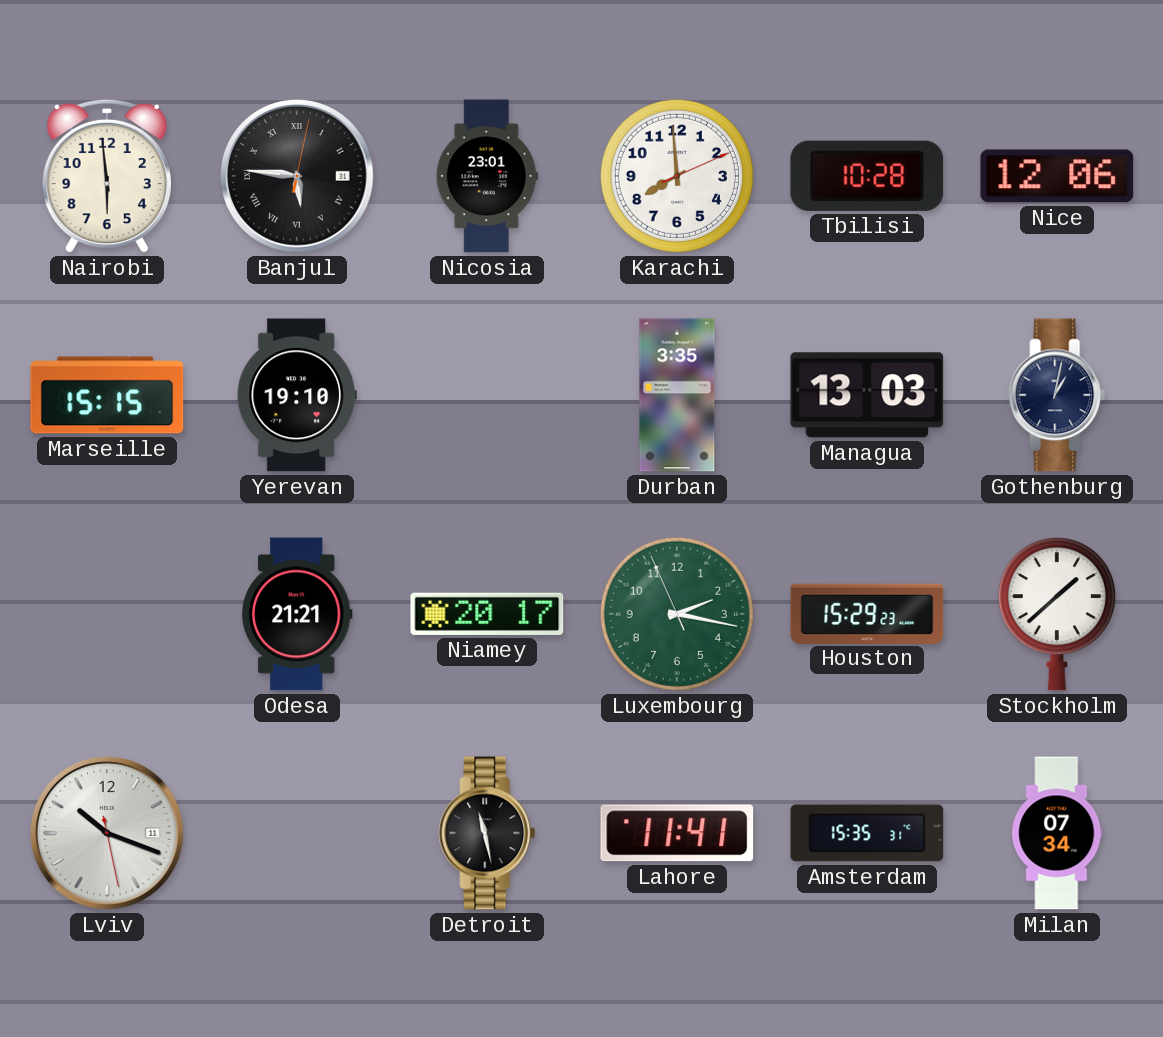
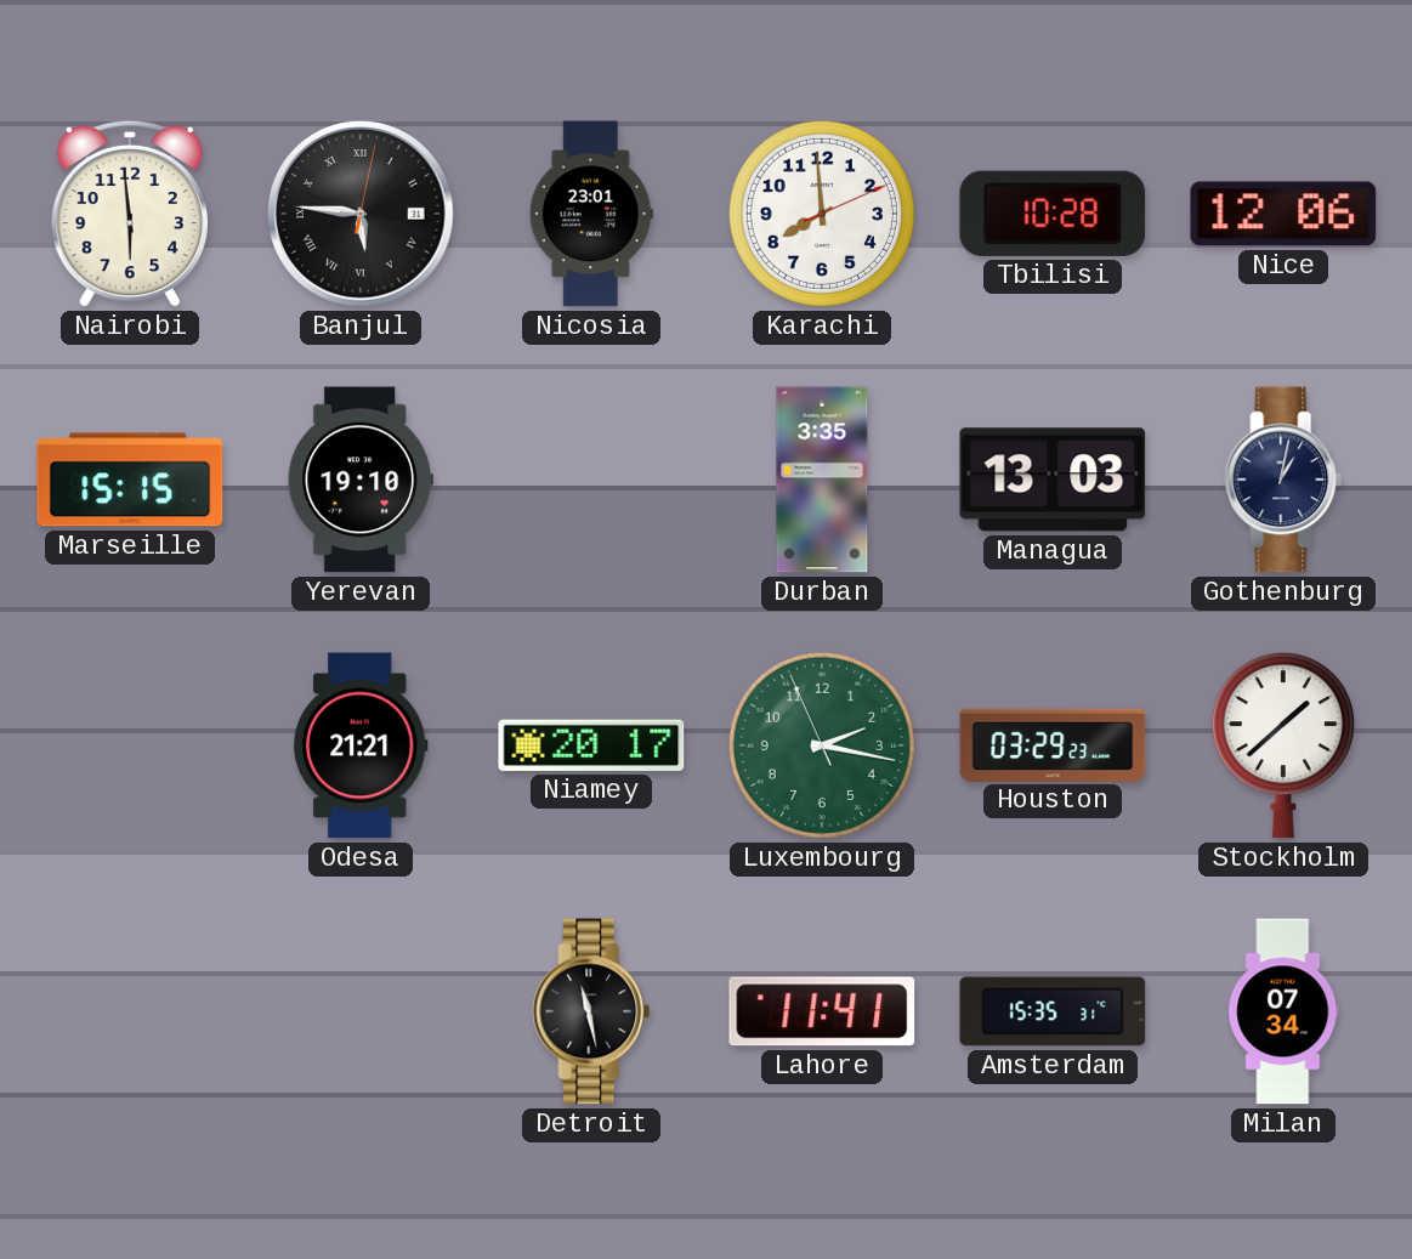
Houston: 15:29 -> 03:29
Lviv: 10:18 -> none
